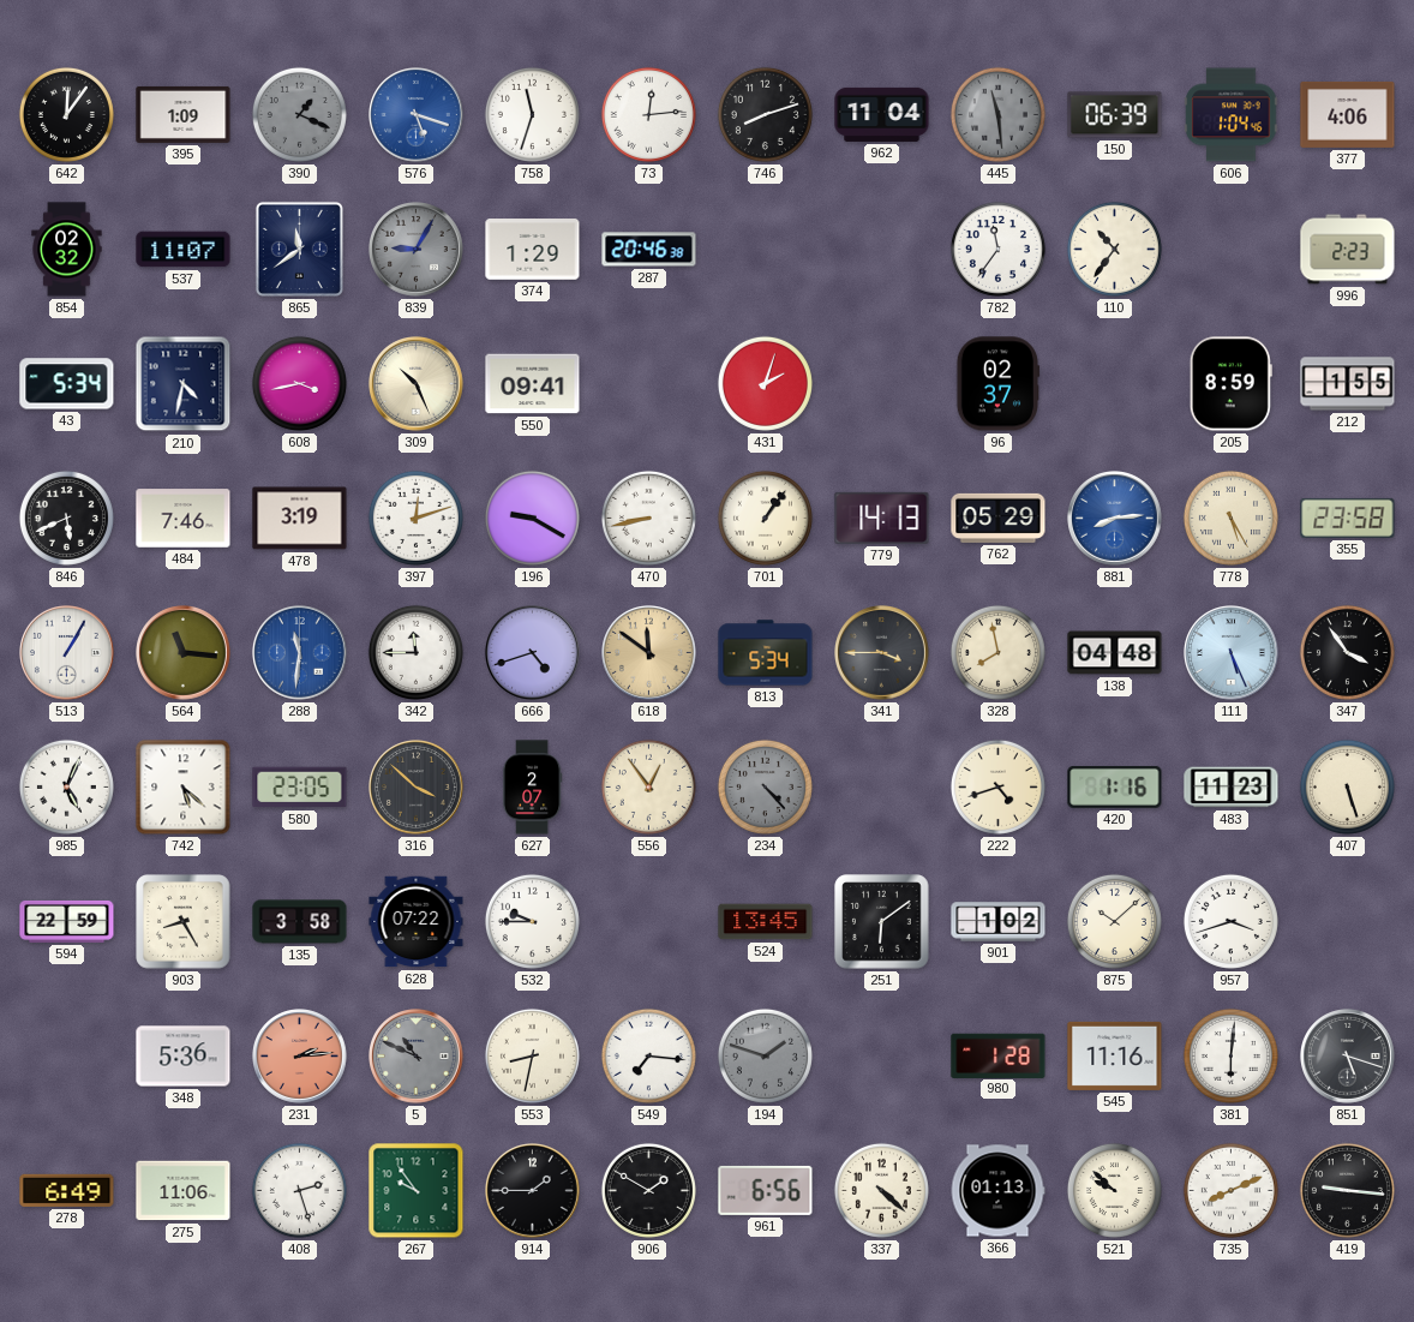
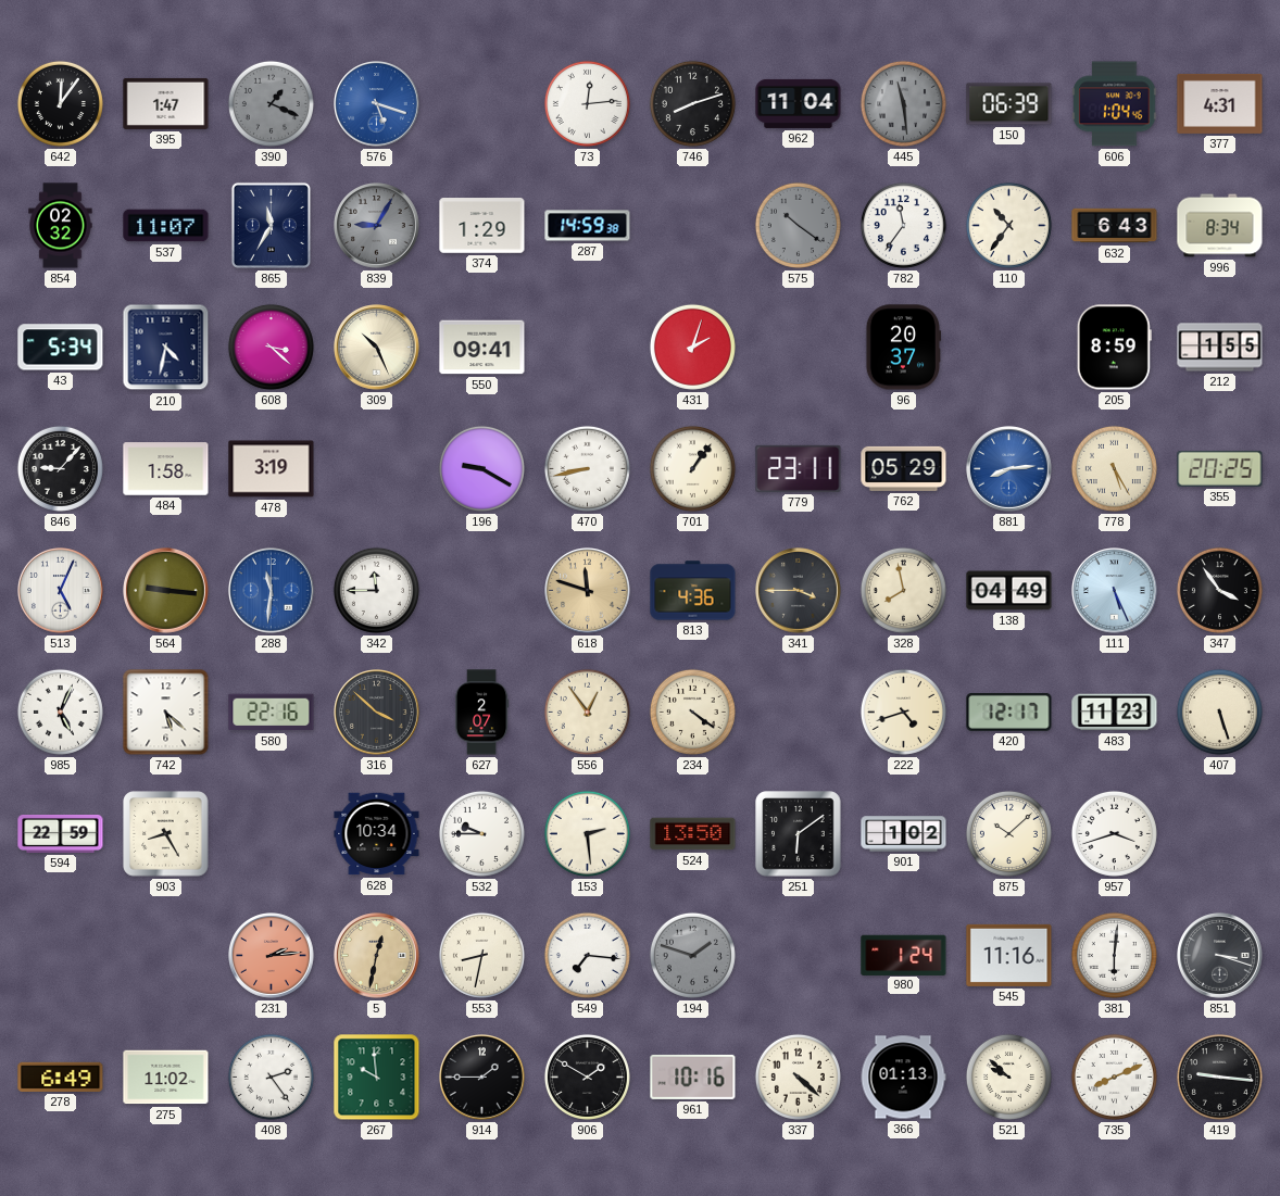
395: 1:09 -> 1:47
758: 11:33 -> none
377: 4:06 -> 4:31
865: 11:39 -> 11:35
287: 20:46 -> 14:59
575: none -> 10:21
632: none -> 6:43
996: 2:23 -> 8:34
608: 3:43 -> 3:22
96: 02:37 -> 20:37
846: 5:41 -> 9:07
484: 7:46 -> 1:58
397: 12:12 -> none
779: 14:13 -> 23:11
355: 23:58 -> 20:25
513: 1:05 -> 5:04
564: 11:16 -> 9:16
666: 4:42 -> none
618: 11:51 -> 11:48
813: 5:34 -> 4:36
138: 04:48 -> 04:49
580: 23:05 -> 22:16
234: 4:23 -> 4:21
234 dial: grey -> cream
420: 1:16 -> 12:17
135: 3:58 -> none
628: 07:22 -> 10:34
153: none -> 2:29
524: 13:45 -> 13:50
348: 5:36 -> none
5: 10:49 -> 12:32
5 dial: grey -> champagne
980: 1:28 -> 1:24
851: 5:18 -> 3:18
275: 11:06 -> 11:02
408: 2:27 -> 2:24
267: 9:54 -> 9:59
961: 6:56 -> 10:16
